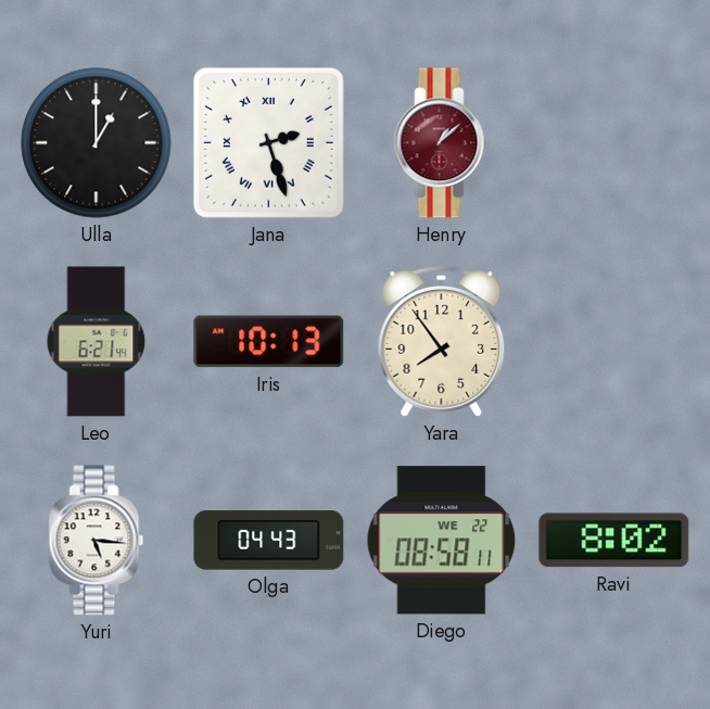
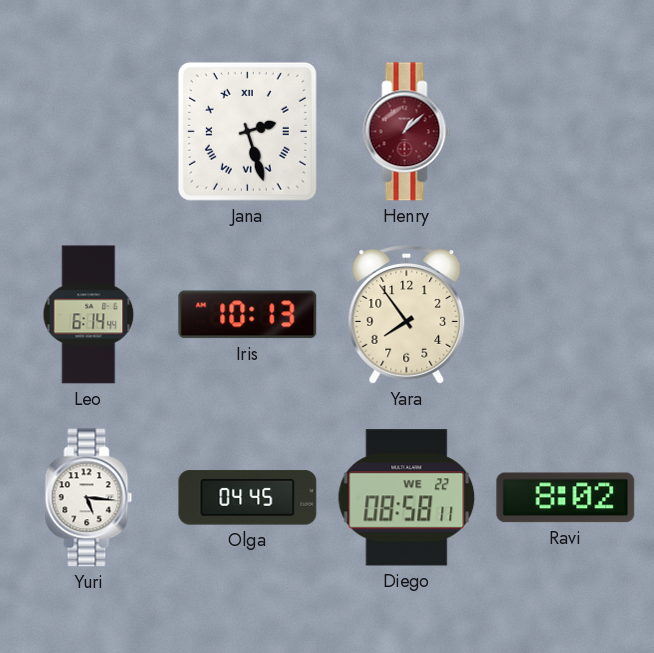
Ulla: 1:00 -> none
Leo: 6:21 -> 6:14
Olga: 04:43 -> 04:45
